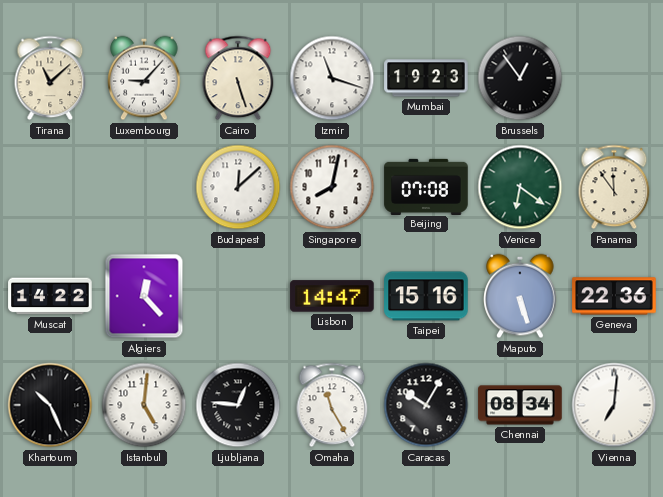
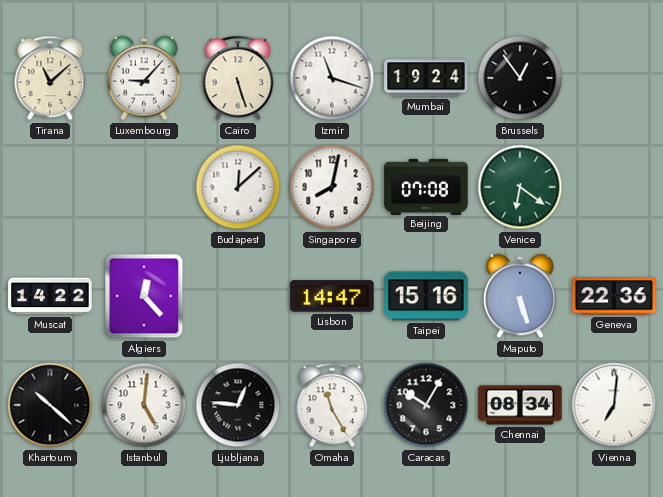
Mumbai: 19:23 -> 19:24
Panama: 11:54 -> none
Khartoum: 10:26 -> 10:22
